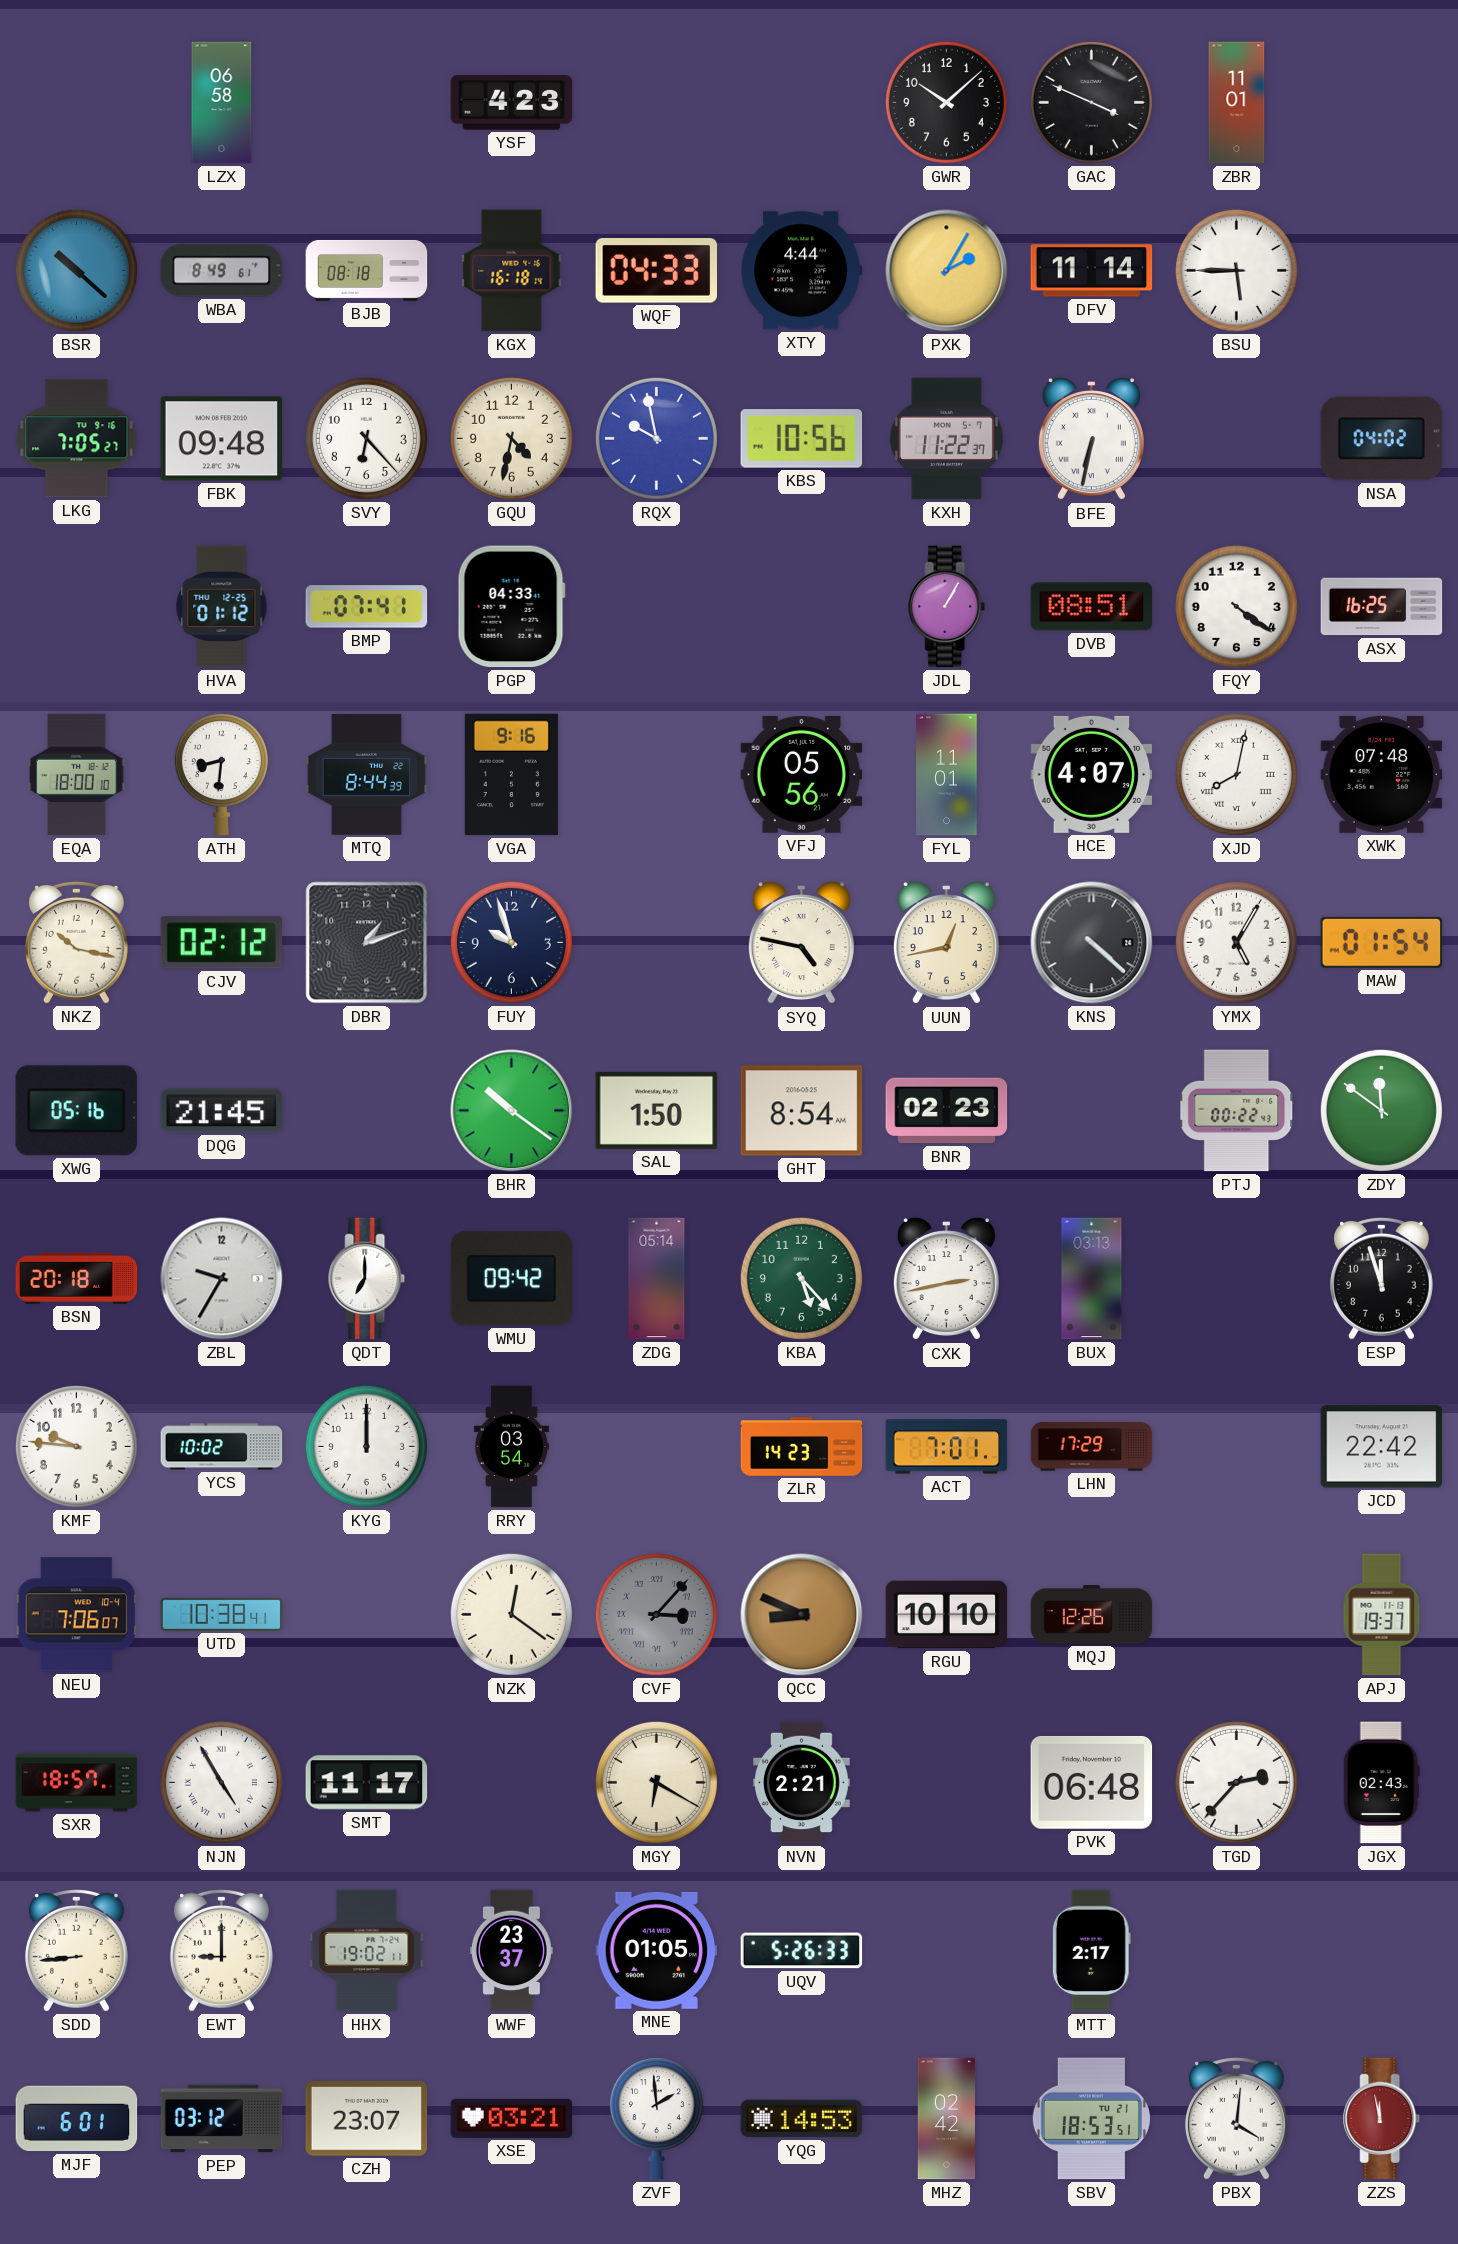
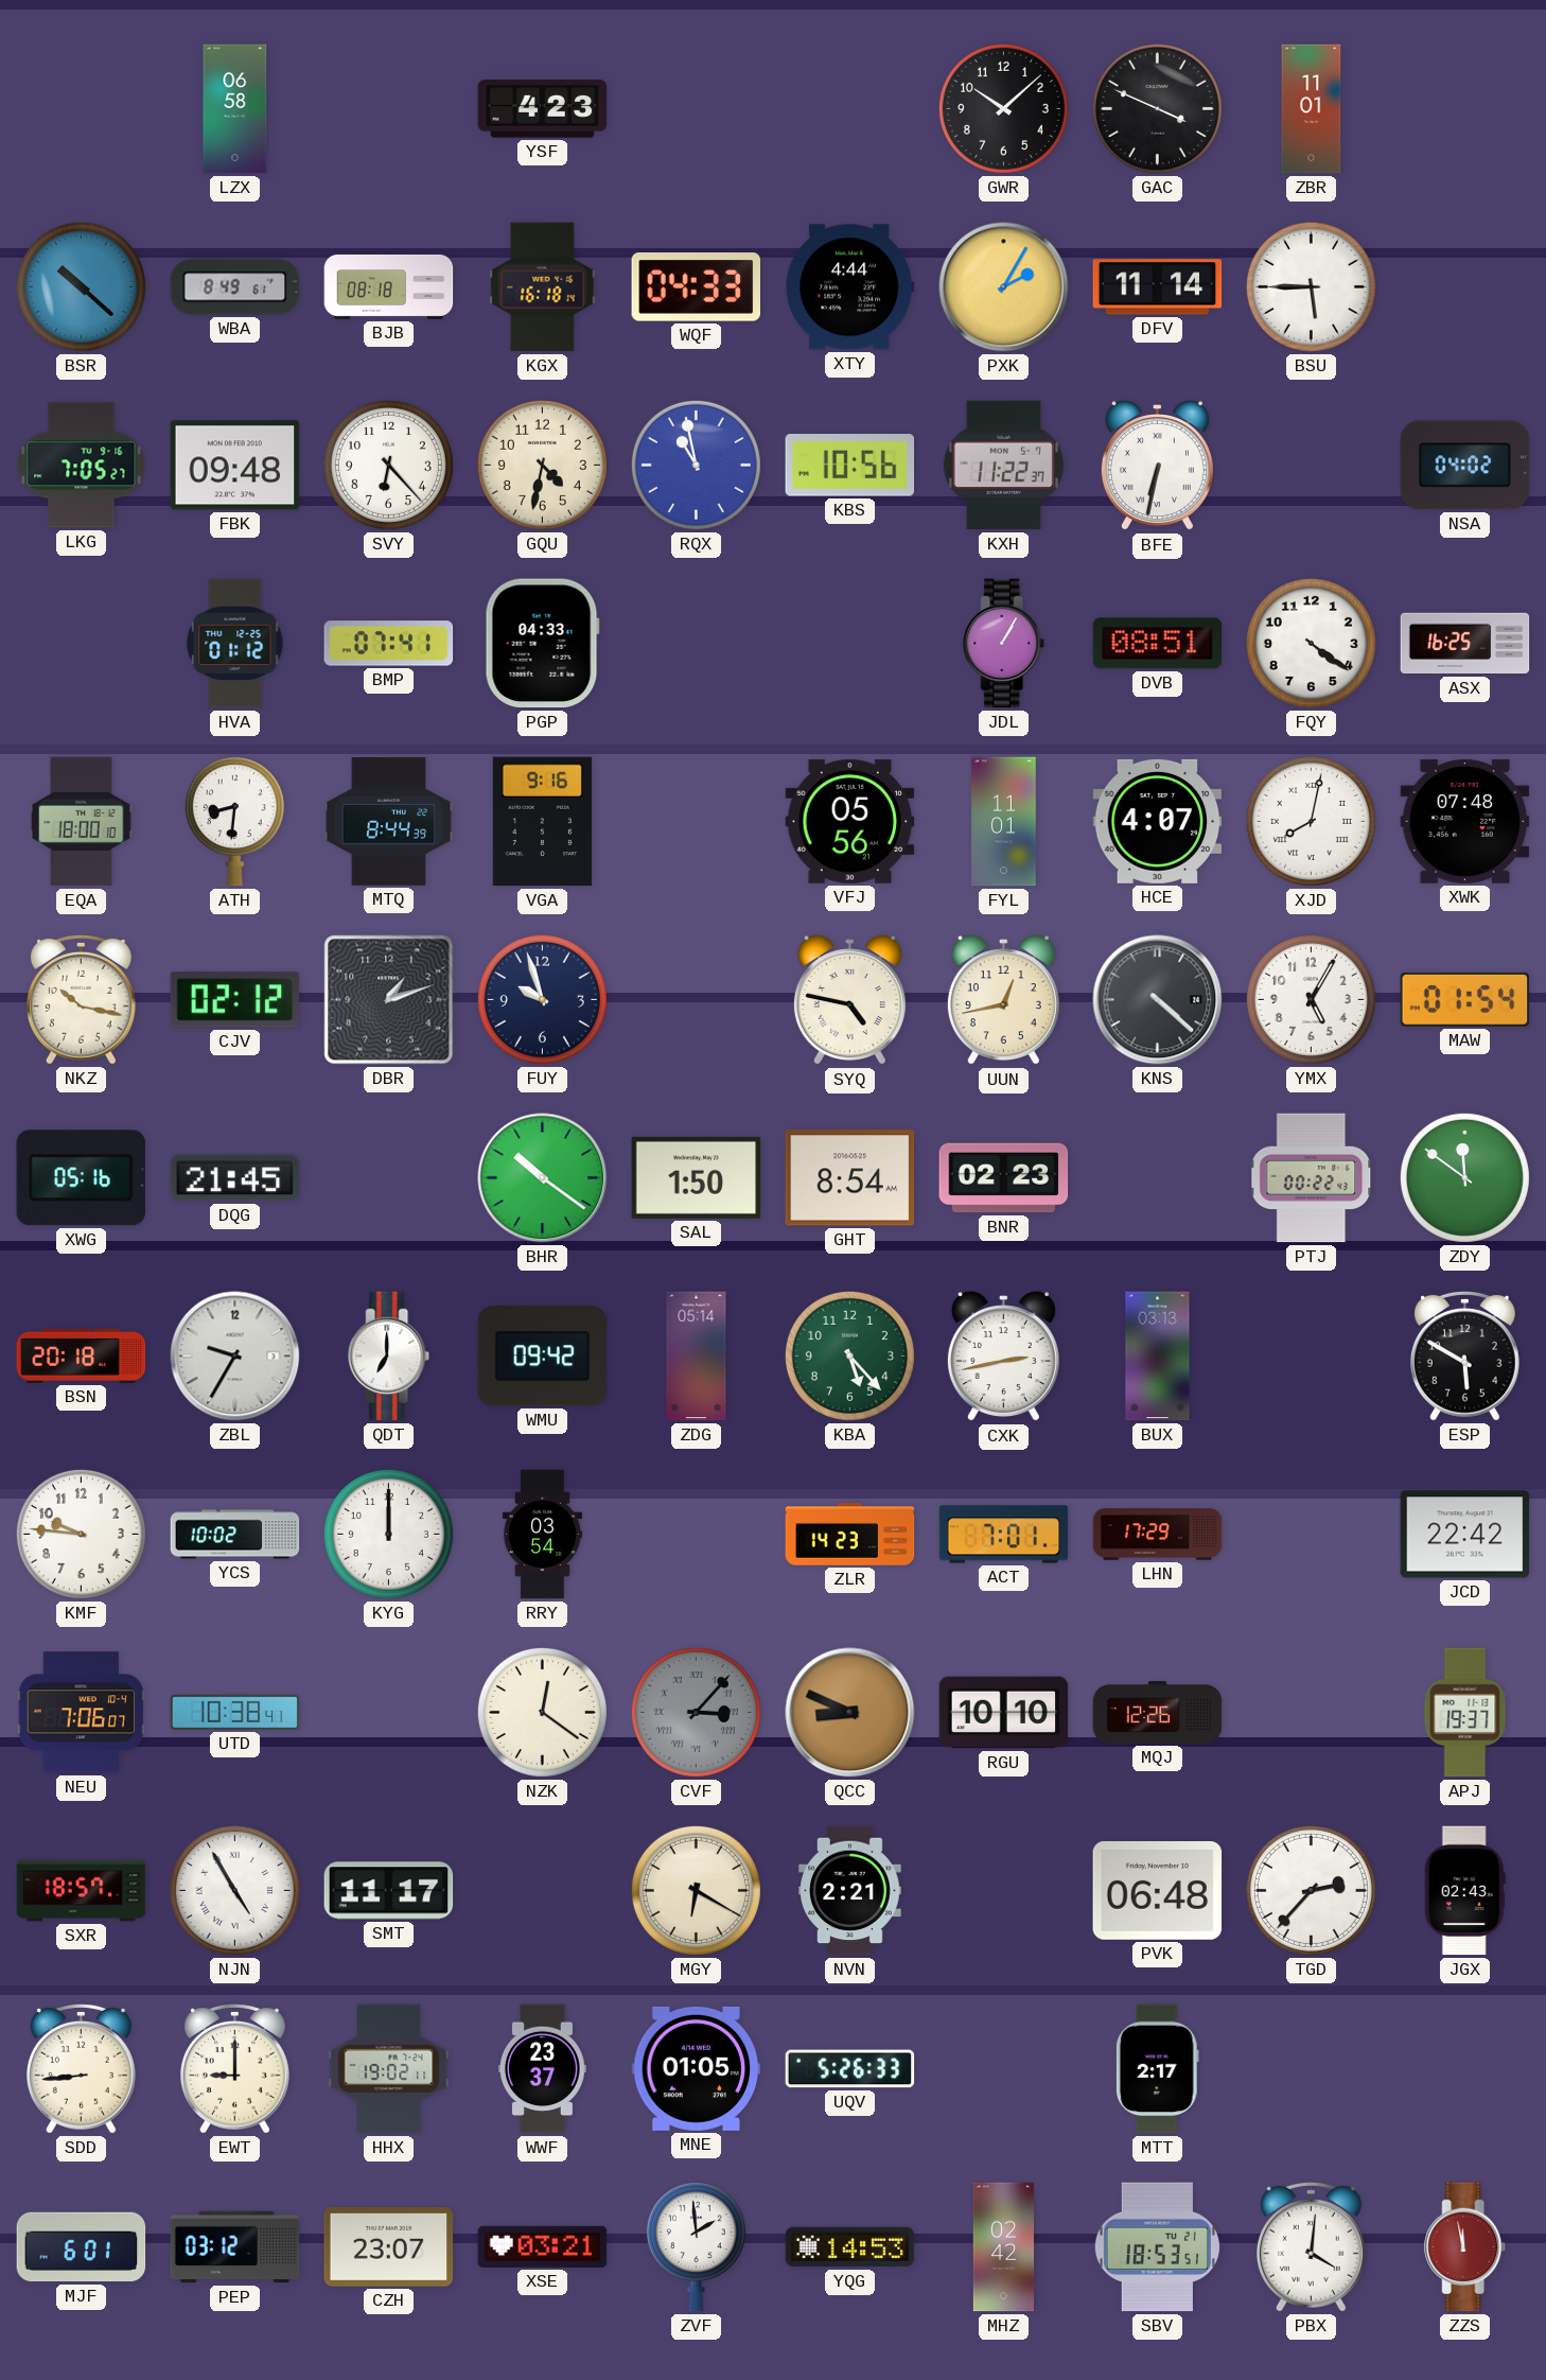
RQX: 9:58 -> 10:58
ESP: 11:57 -> 5:50
